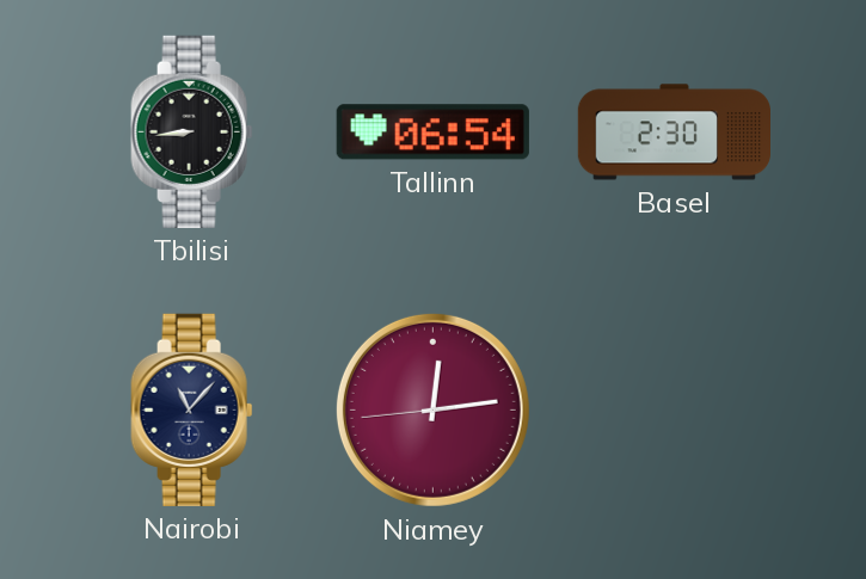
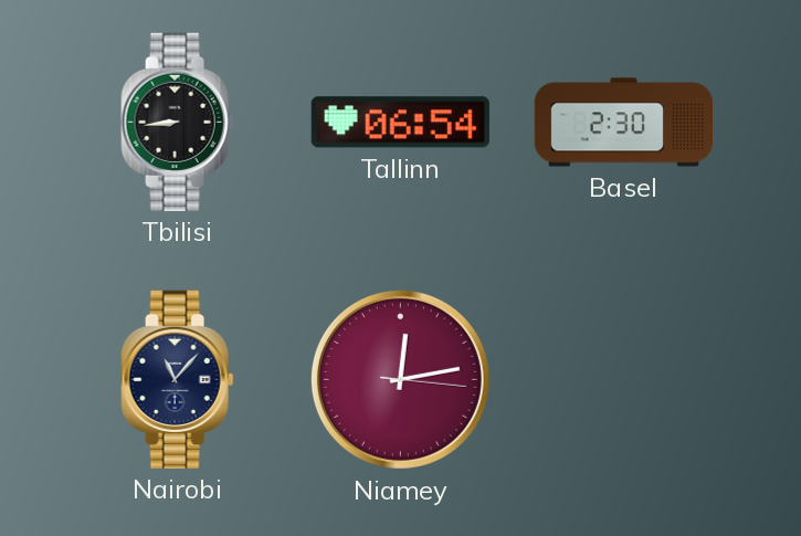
Niamey: 12:13:44 -> 12:13:16
